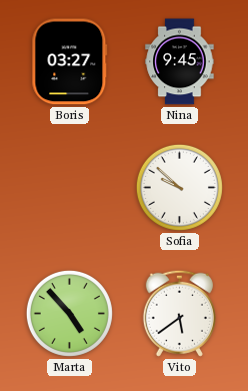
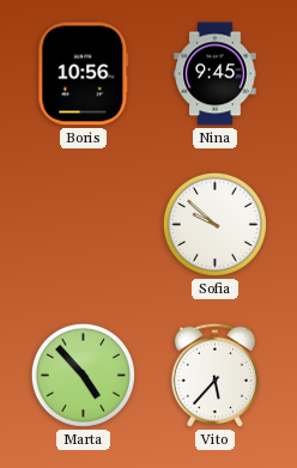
Boris: 03:27 -> 10:56
Vito: 5:39 -> 5:37
